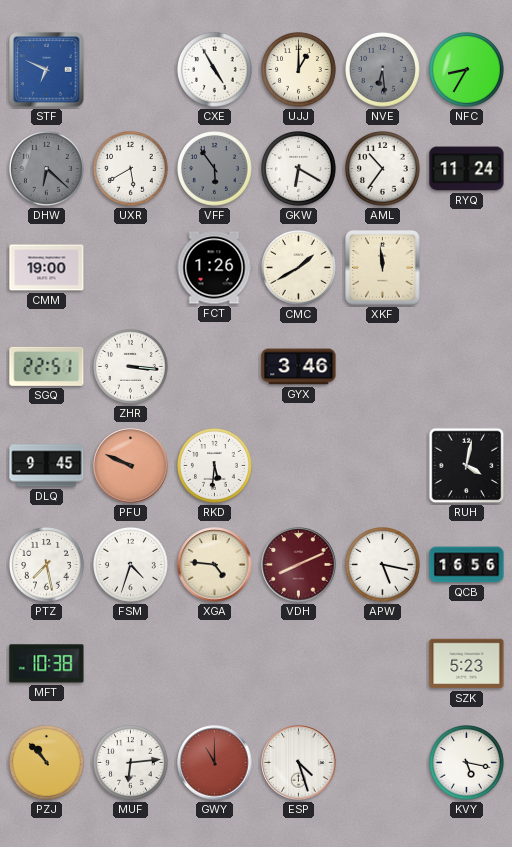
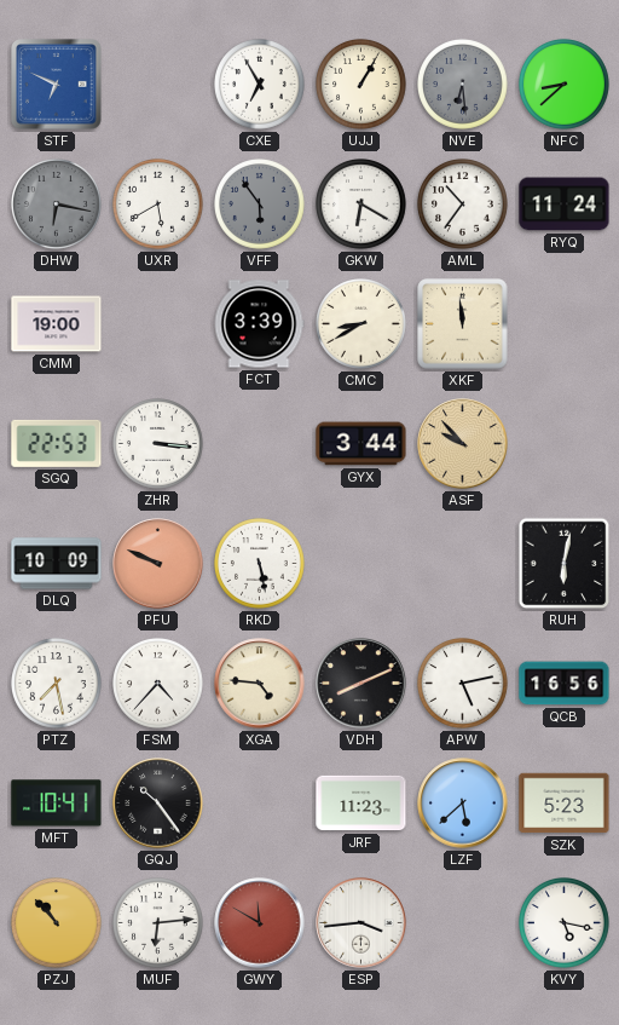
CXE: 4:55 -> 6:55
UJJ: 1:00 -> 1:05
NFC: 8:35 -> 8:38
DHW: 6:22 -> 6:17
FCT: 1:26 -> 3:39
CMC: 1:40 -> 8:40
SGQ: 22:51 -> 22:53
GYX: 3:46 -> 3:44
ASF: none -> 9:53
DLQ: 9:45 -> 10:09
RKD: 5:31 -> 5:28
RUH: 4:02 -> 6:02
FSM: 4:33 -> 4:37
VDH dial: burgundy -> black
APW: 5:17 -> 5:13
MFT: 10:38 -> 10:41
GQJ: none -> 10:24
JRF: none -> 11:23
LZF: none -> 5:38
GWY: 11:00 -> 11:50
ESP: 4:27 -> 3:44
